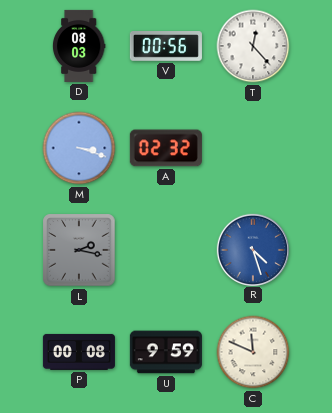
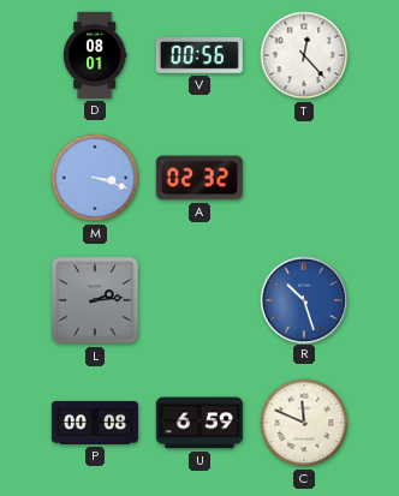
D: 08:03 -> 08:01
L: 2:17 -> 2:14
R: 4:27 -> 10:27
U: 9:59 -> 6:59
